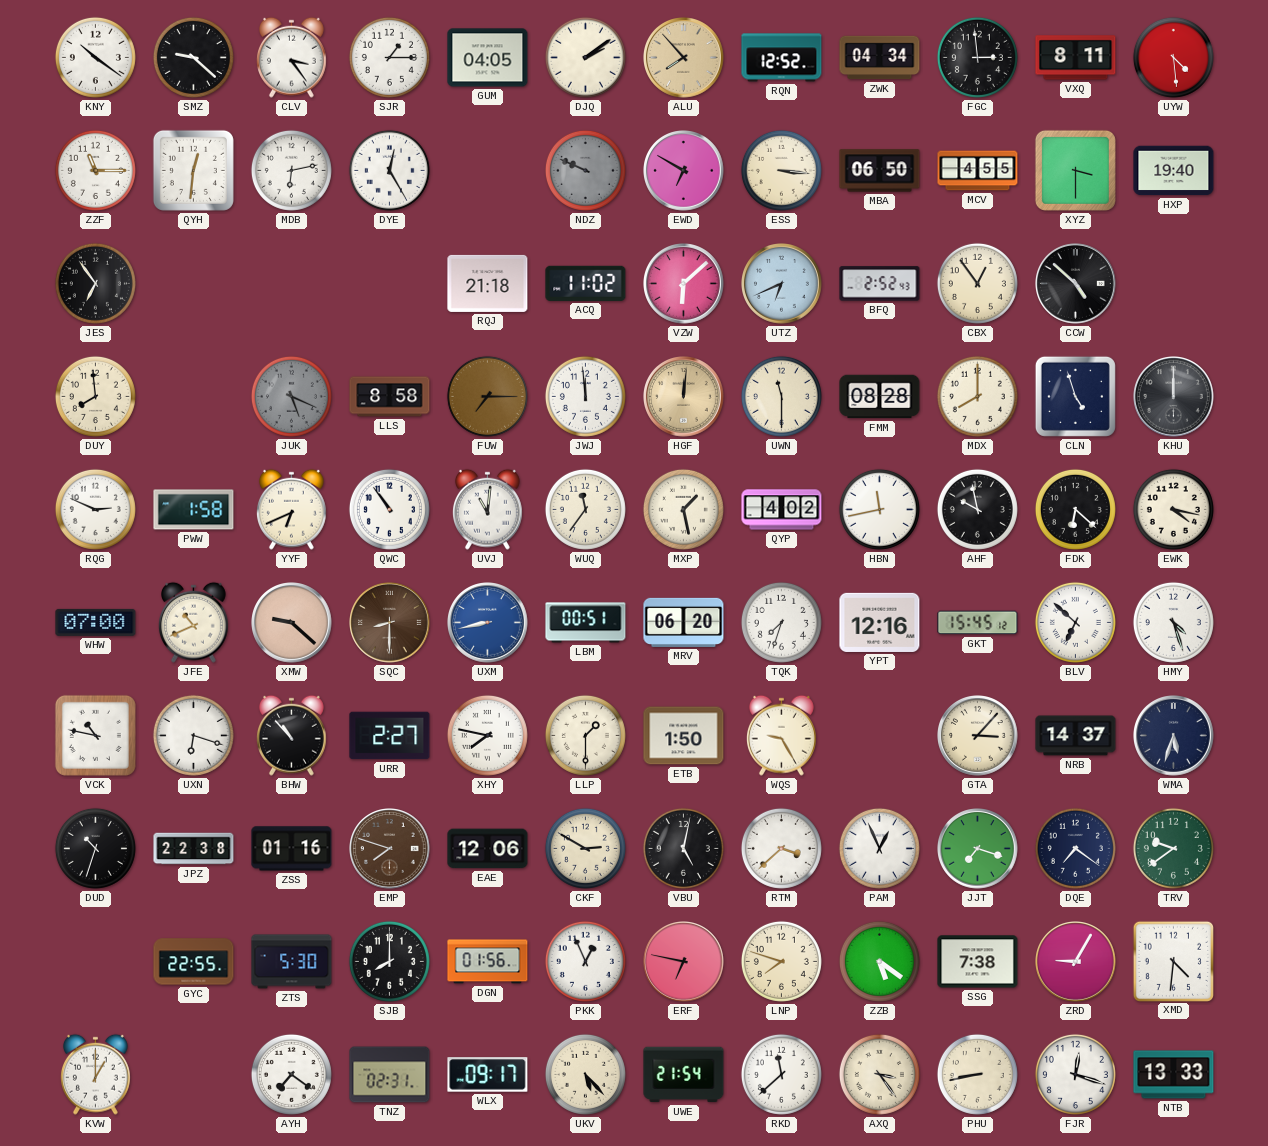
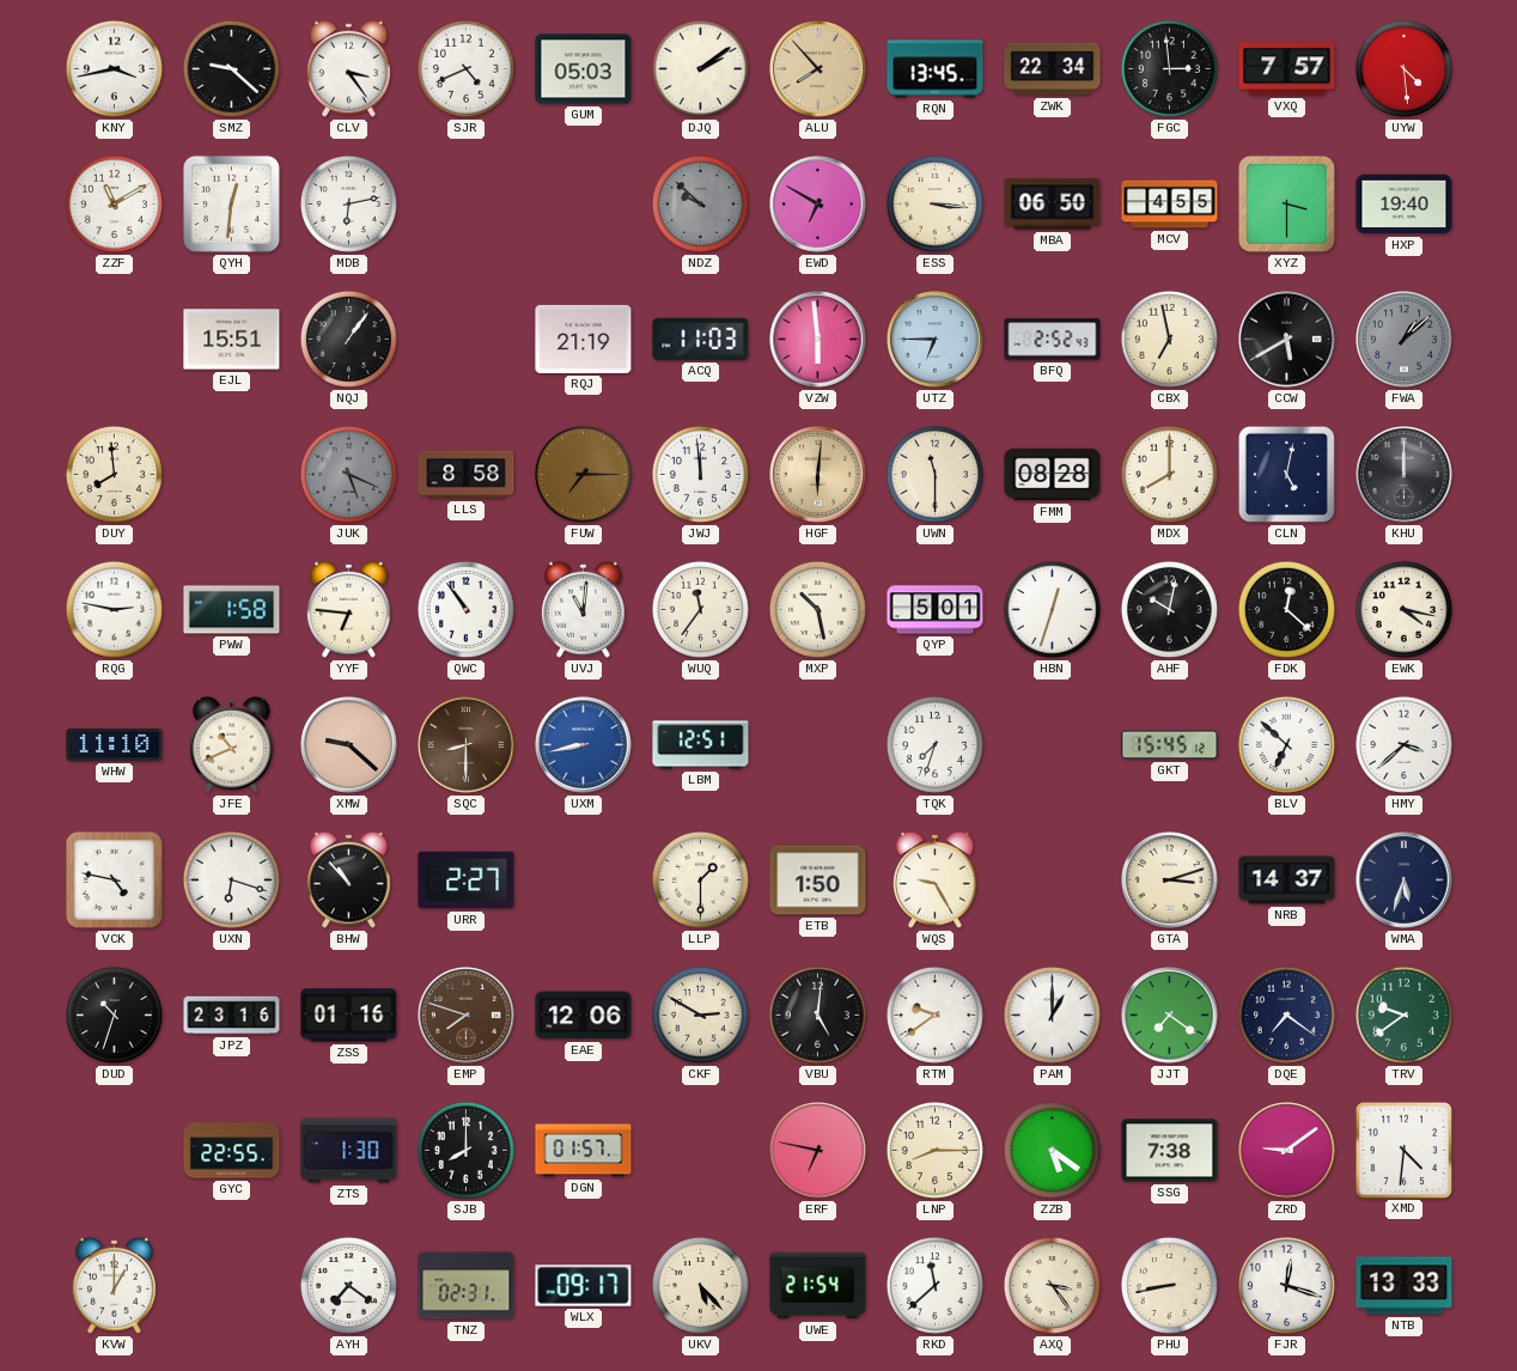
KNY: 10:21 -> 3:43
SJR: 1:15 -> 4:41
GUM: 04:05 -> 05:03
RQN: 12:52 -> 13:45
ZWK: 04:34 -> 22:34
VXQ: 8:11 -> 7:57
ZZF: 11:15 -> 11:10
DYE: 12:25 -> none
NDZ: 9:49 -> 9:52
JES: 6:54 -> none
EJL: none -> 15:51
NQJ: none -> 1:06
RQJ: 21:18 -> 21:19
ACQ: 11:02 -> 11:03
VZW: 6:08 -> 5:59
UTZ: 6:41 -> 6:45
CBX: 12:54 -> 6:58
CCW: 4:52 -> 5:40
FWA: none -> 1:08
HGF: 12:01 -> 6:01
CLN: 4:57 -> 5:02
RQG: 2:49 -> 2:47
YYF: 6:41 -> 6:46
MXP: 1:28 -> 10:28
QYP: 4:02 -> 5:01
HBN: 11:43 -> 12:33
AHF: 9:58 -> 10:02
FDK: 6:22 -> 12:22
WHW: 07:00 -> 11:10
LBM: 00:51 -> 12:51
MRV: 06:20 -> none
YPT: 12:16 -> none
HMY: 4:27 -> 3:38
VCK: 10:47 -> 4:47
XHY: 7:47 -> none
GTA: 3:07 -> 3:12
JPZ: 22:38 -> 23:16
VBU: 5:02 -> 5:01
RTM: 3:38 -> 9:39
PAM: 12:56 -> 1:00
JJT: 7:18 -> 7:21
ZTS: 5:30 -> 1:30
DGN: 01:56 -> 01:57
PKK: 12:56 -> none
LNP: 7:48 -> 8:15
ZRD: 9:05 -> 9:09
